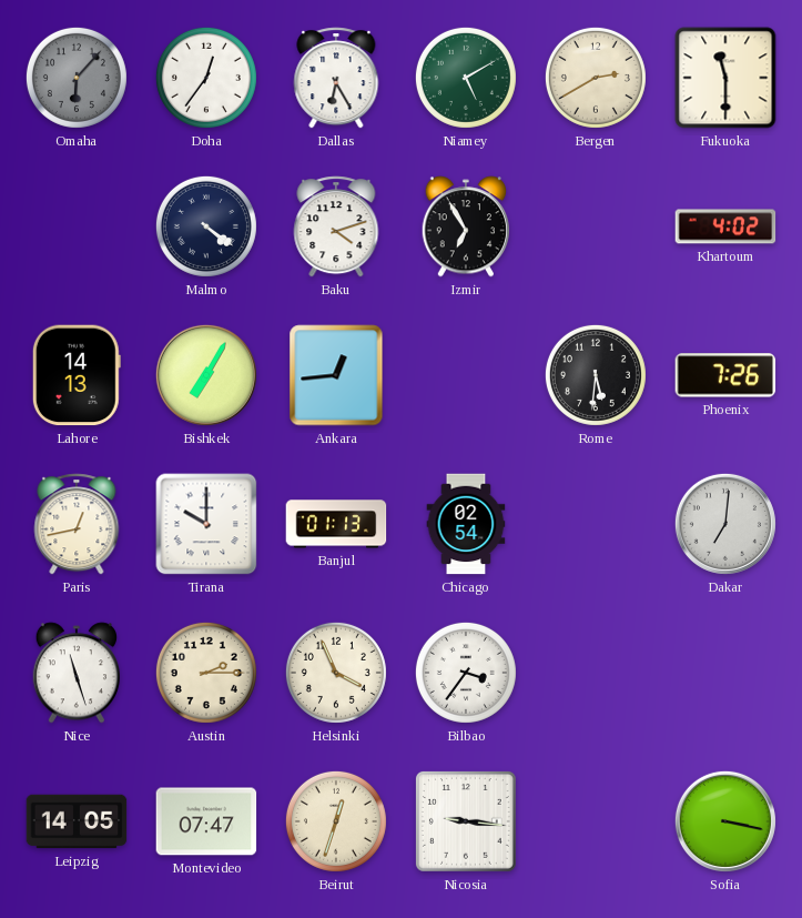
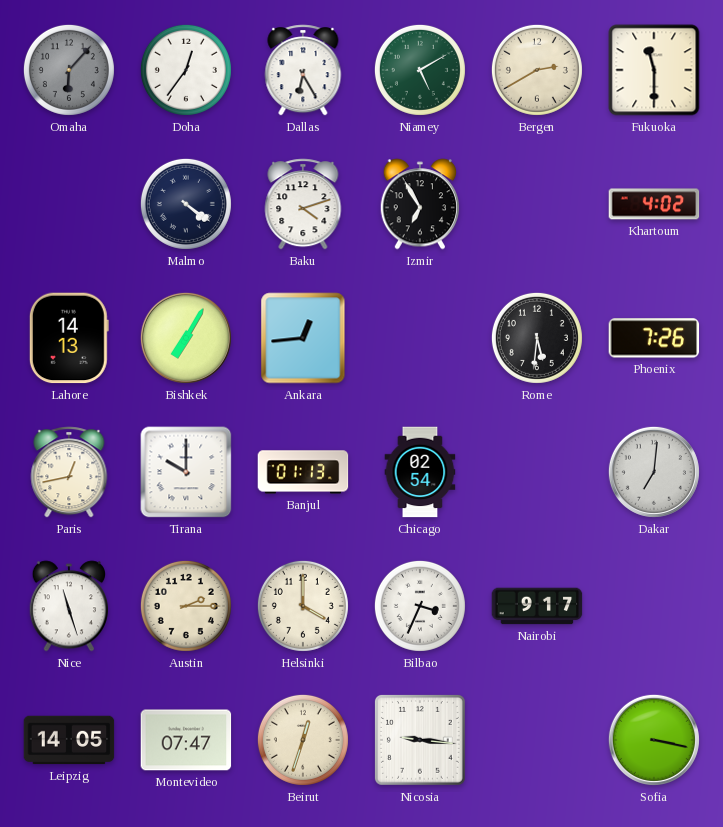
Helsinki: 3:56 -> 4:00
Bilbao: 3:36 -> 3:34
Nairobi: none -> 9:17
